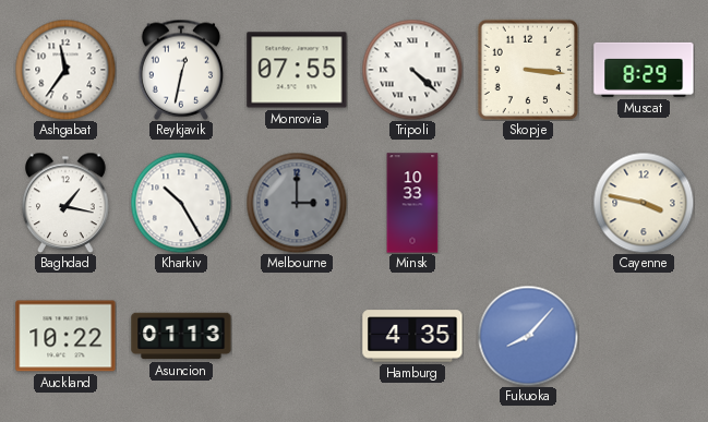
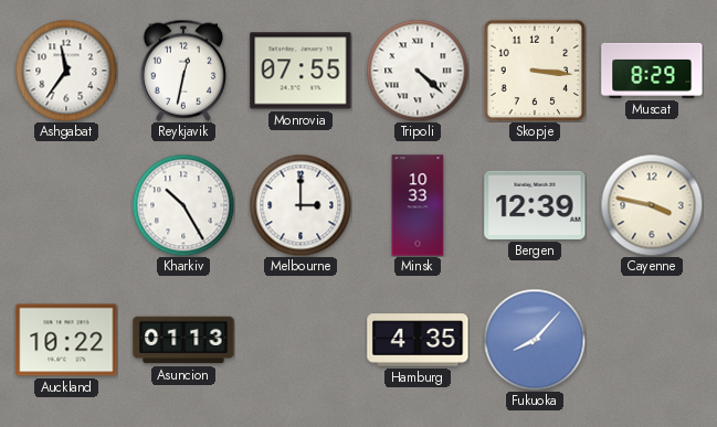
Baghdad: 1:17 -> none
Melbourne dial: grey -> white
Bergen: none -> 12:39
